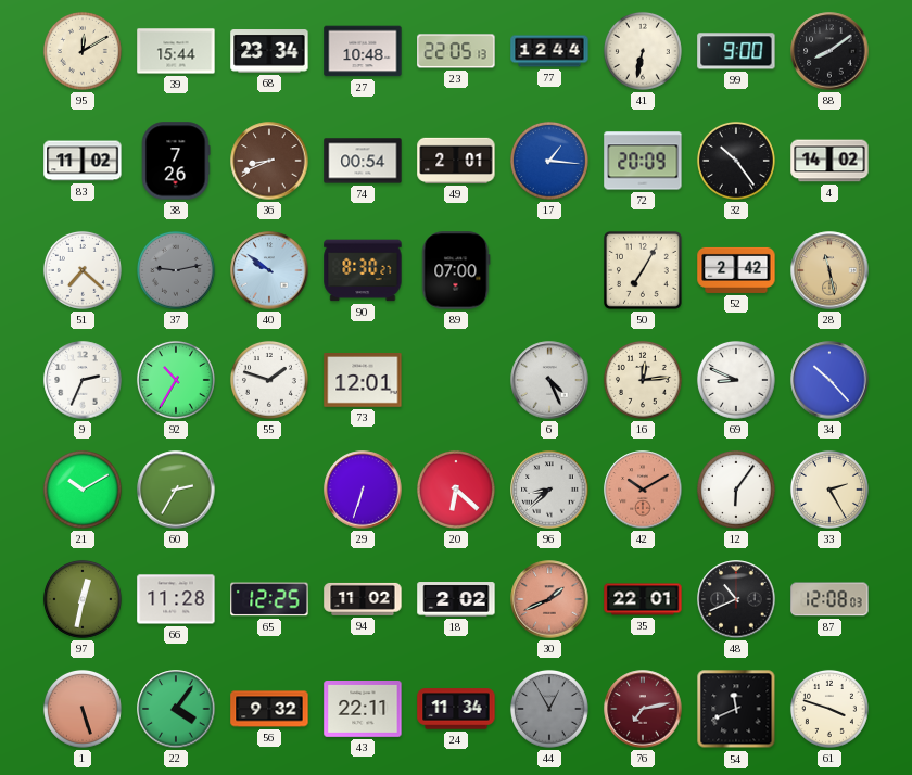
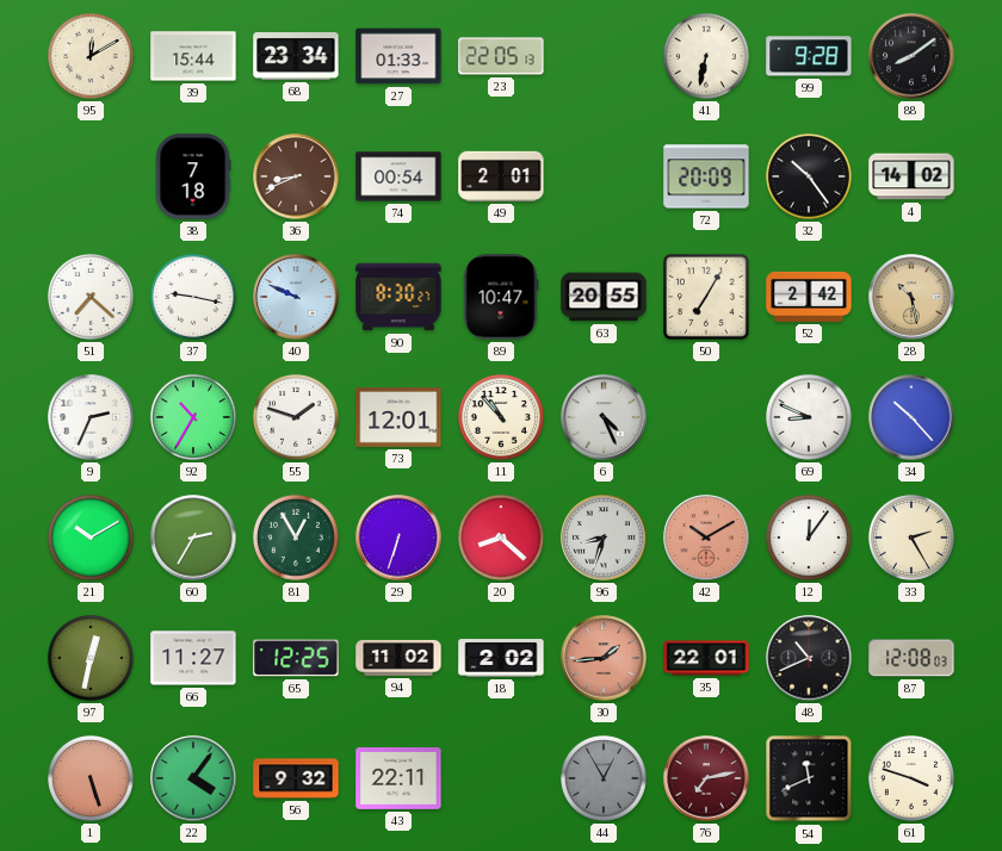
27: 10:48 -> 01:33
77: 12:44 -> none
99: 9:00 -> 9:28
83: 11:02 -> none
38: 7:26 -> 7:18
17: 1:16 -> none
37: 9:13 -> 9:17
37 dial: grey -> white
40: 9:51 -> 9:49
89: 07:00 -> 10:47
63: none -> 20:55
28: 11:28 -> 10:28
11: none -> 10:53
16: 12:14 -> none
81: none -> 12:55
20: 6:22 -> 8:22
96: 8:38 -> 8:33
12: 6:06 -> 12:06
66: 11:28 -> 11:27
30: 1:41 -> 1:44
24: 11:34 -> none
